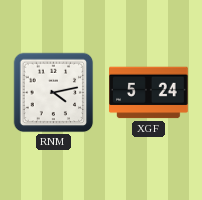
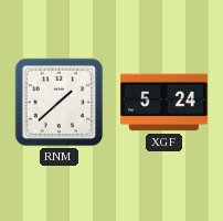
RNM: 4:13 -> 1:38
